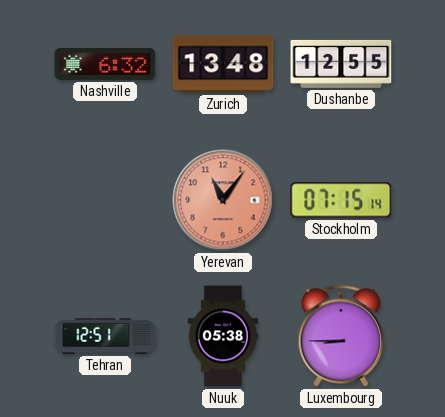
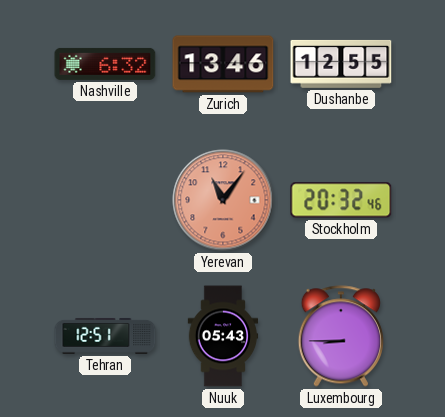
Zurich: 13:48 -> 13:46
Stockholm: 07:15 -> 20:32
Nuuk: 05:38 -> 05:43
